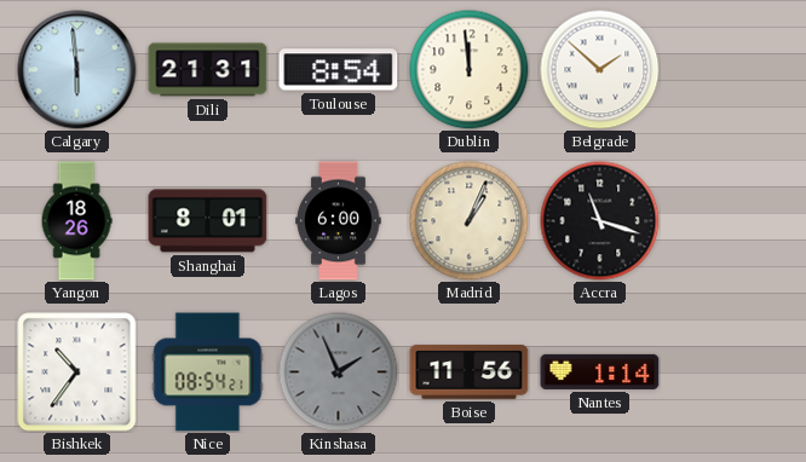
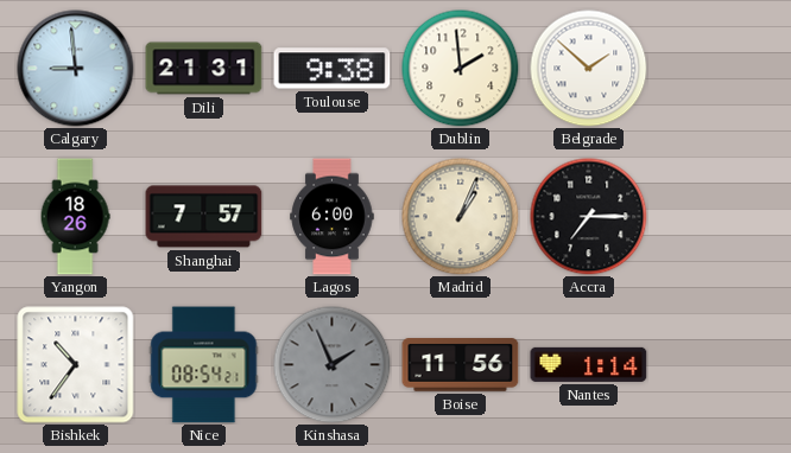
Calgary: 5:59 -> 8:59
Toulouse: 8:54 -> 9:38
Dublin: 11:59 -> 1:59
Shanghai: 8:01 -> 7:57
Accra: 11:18 -> 7:15
